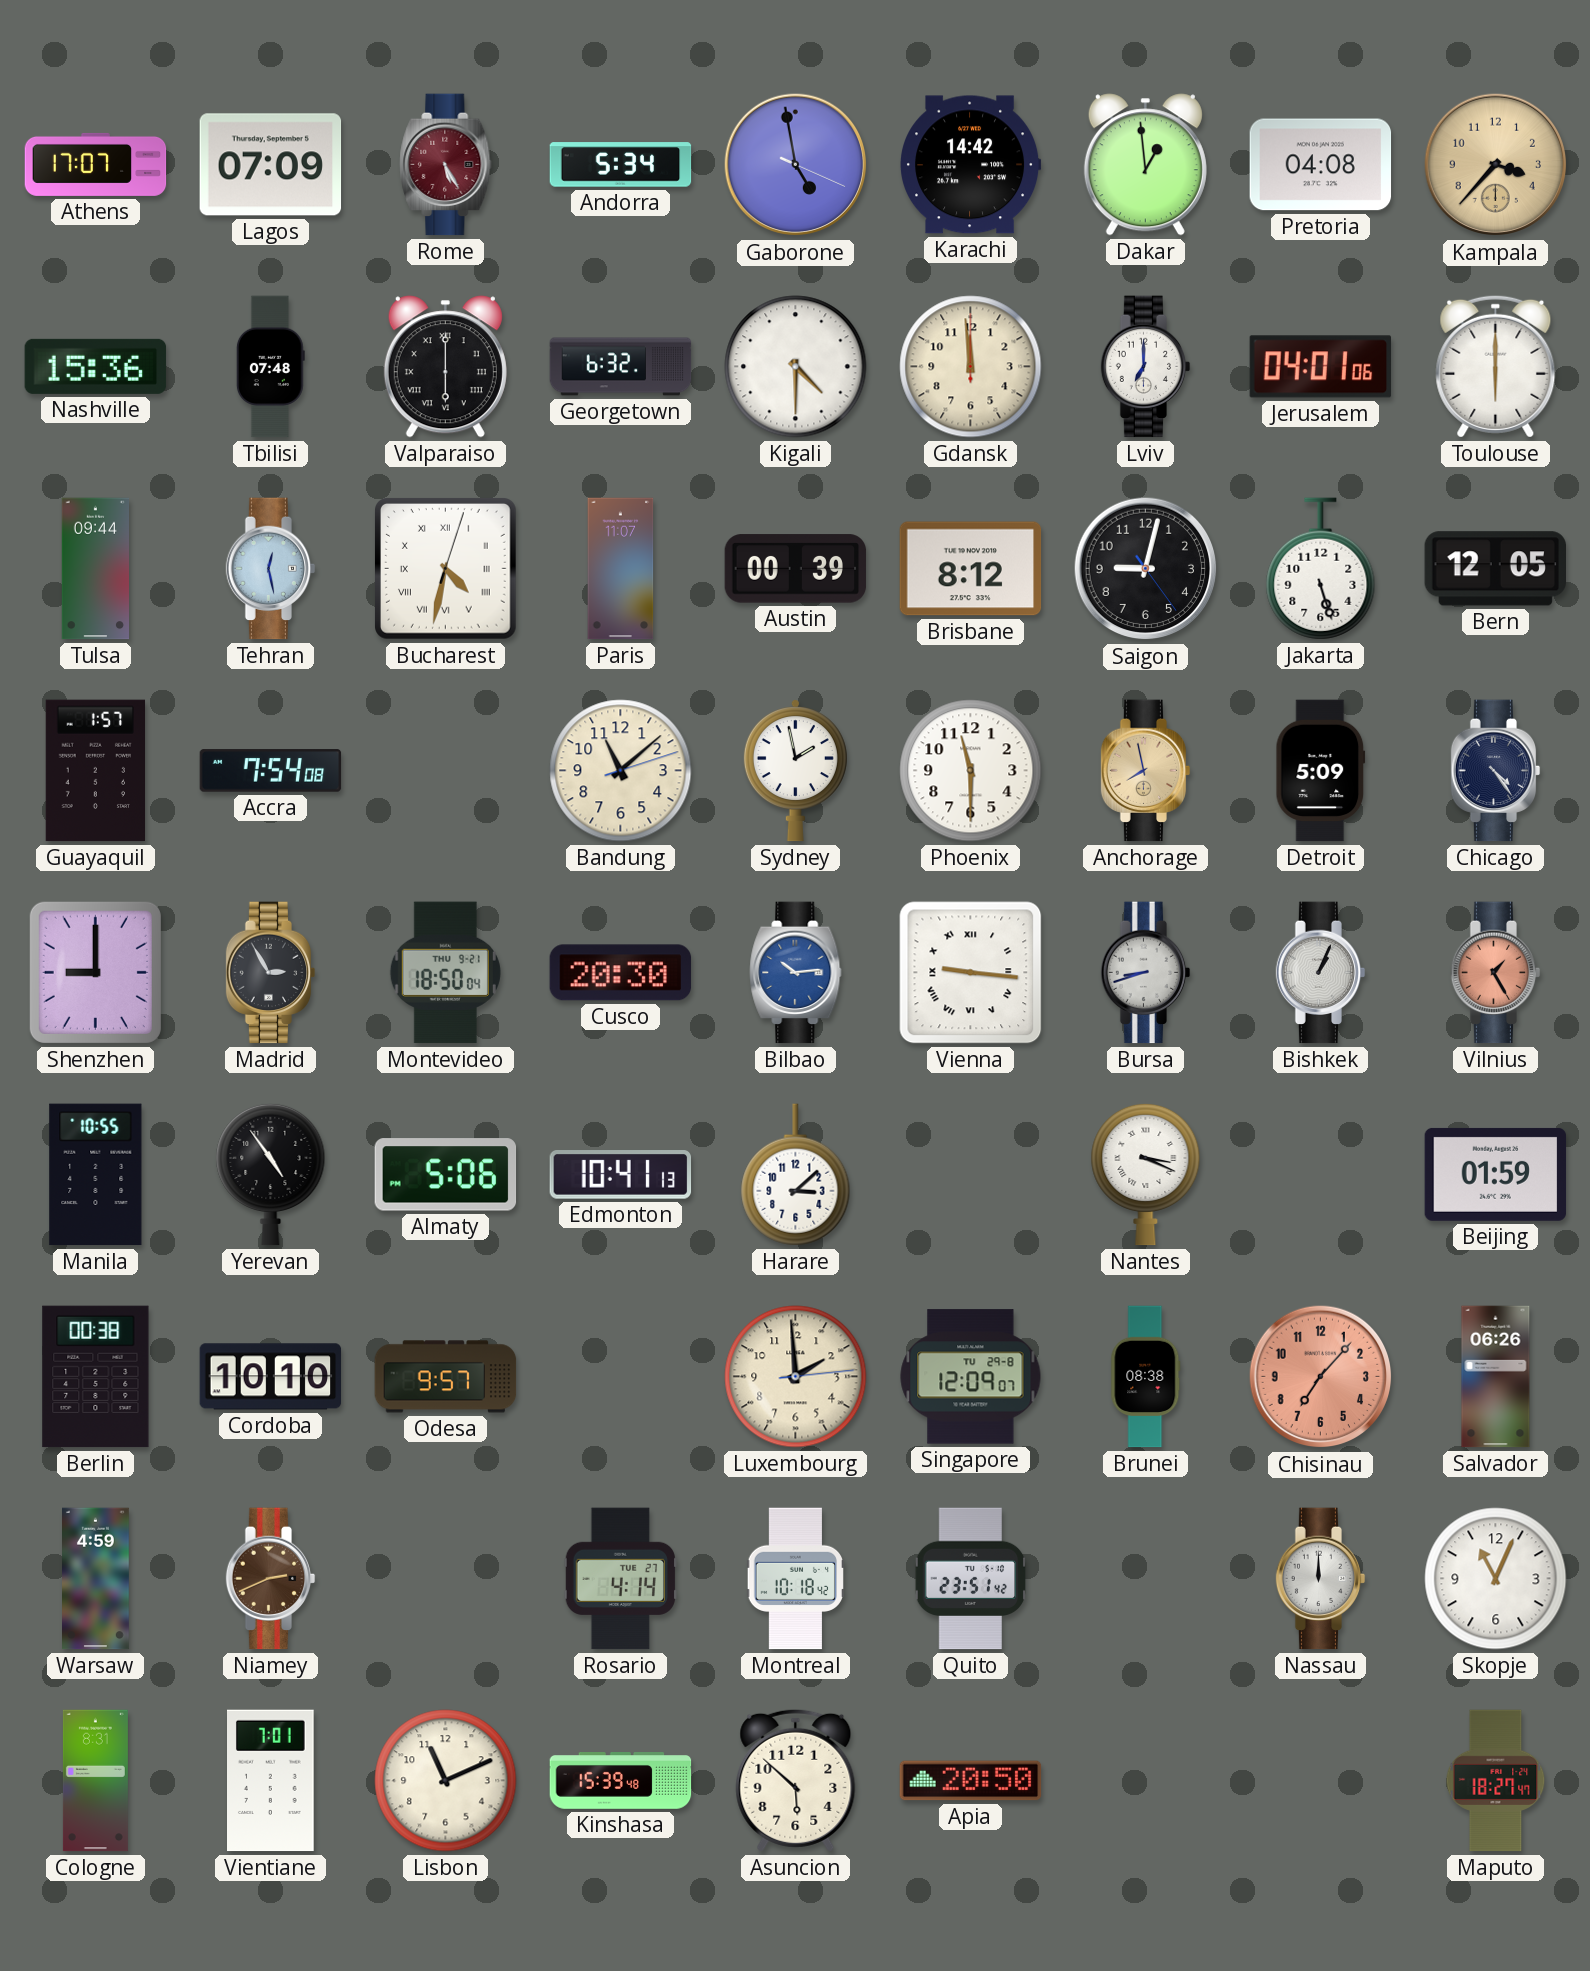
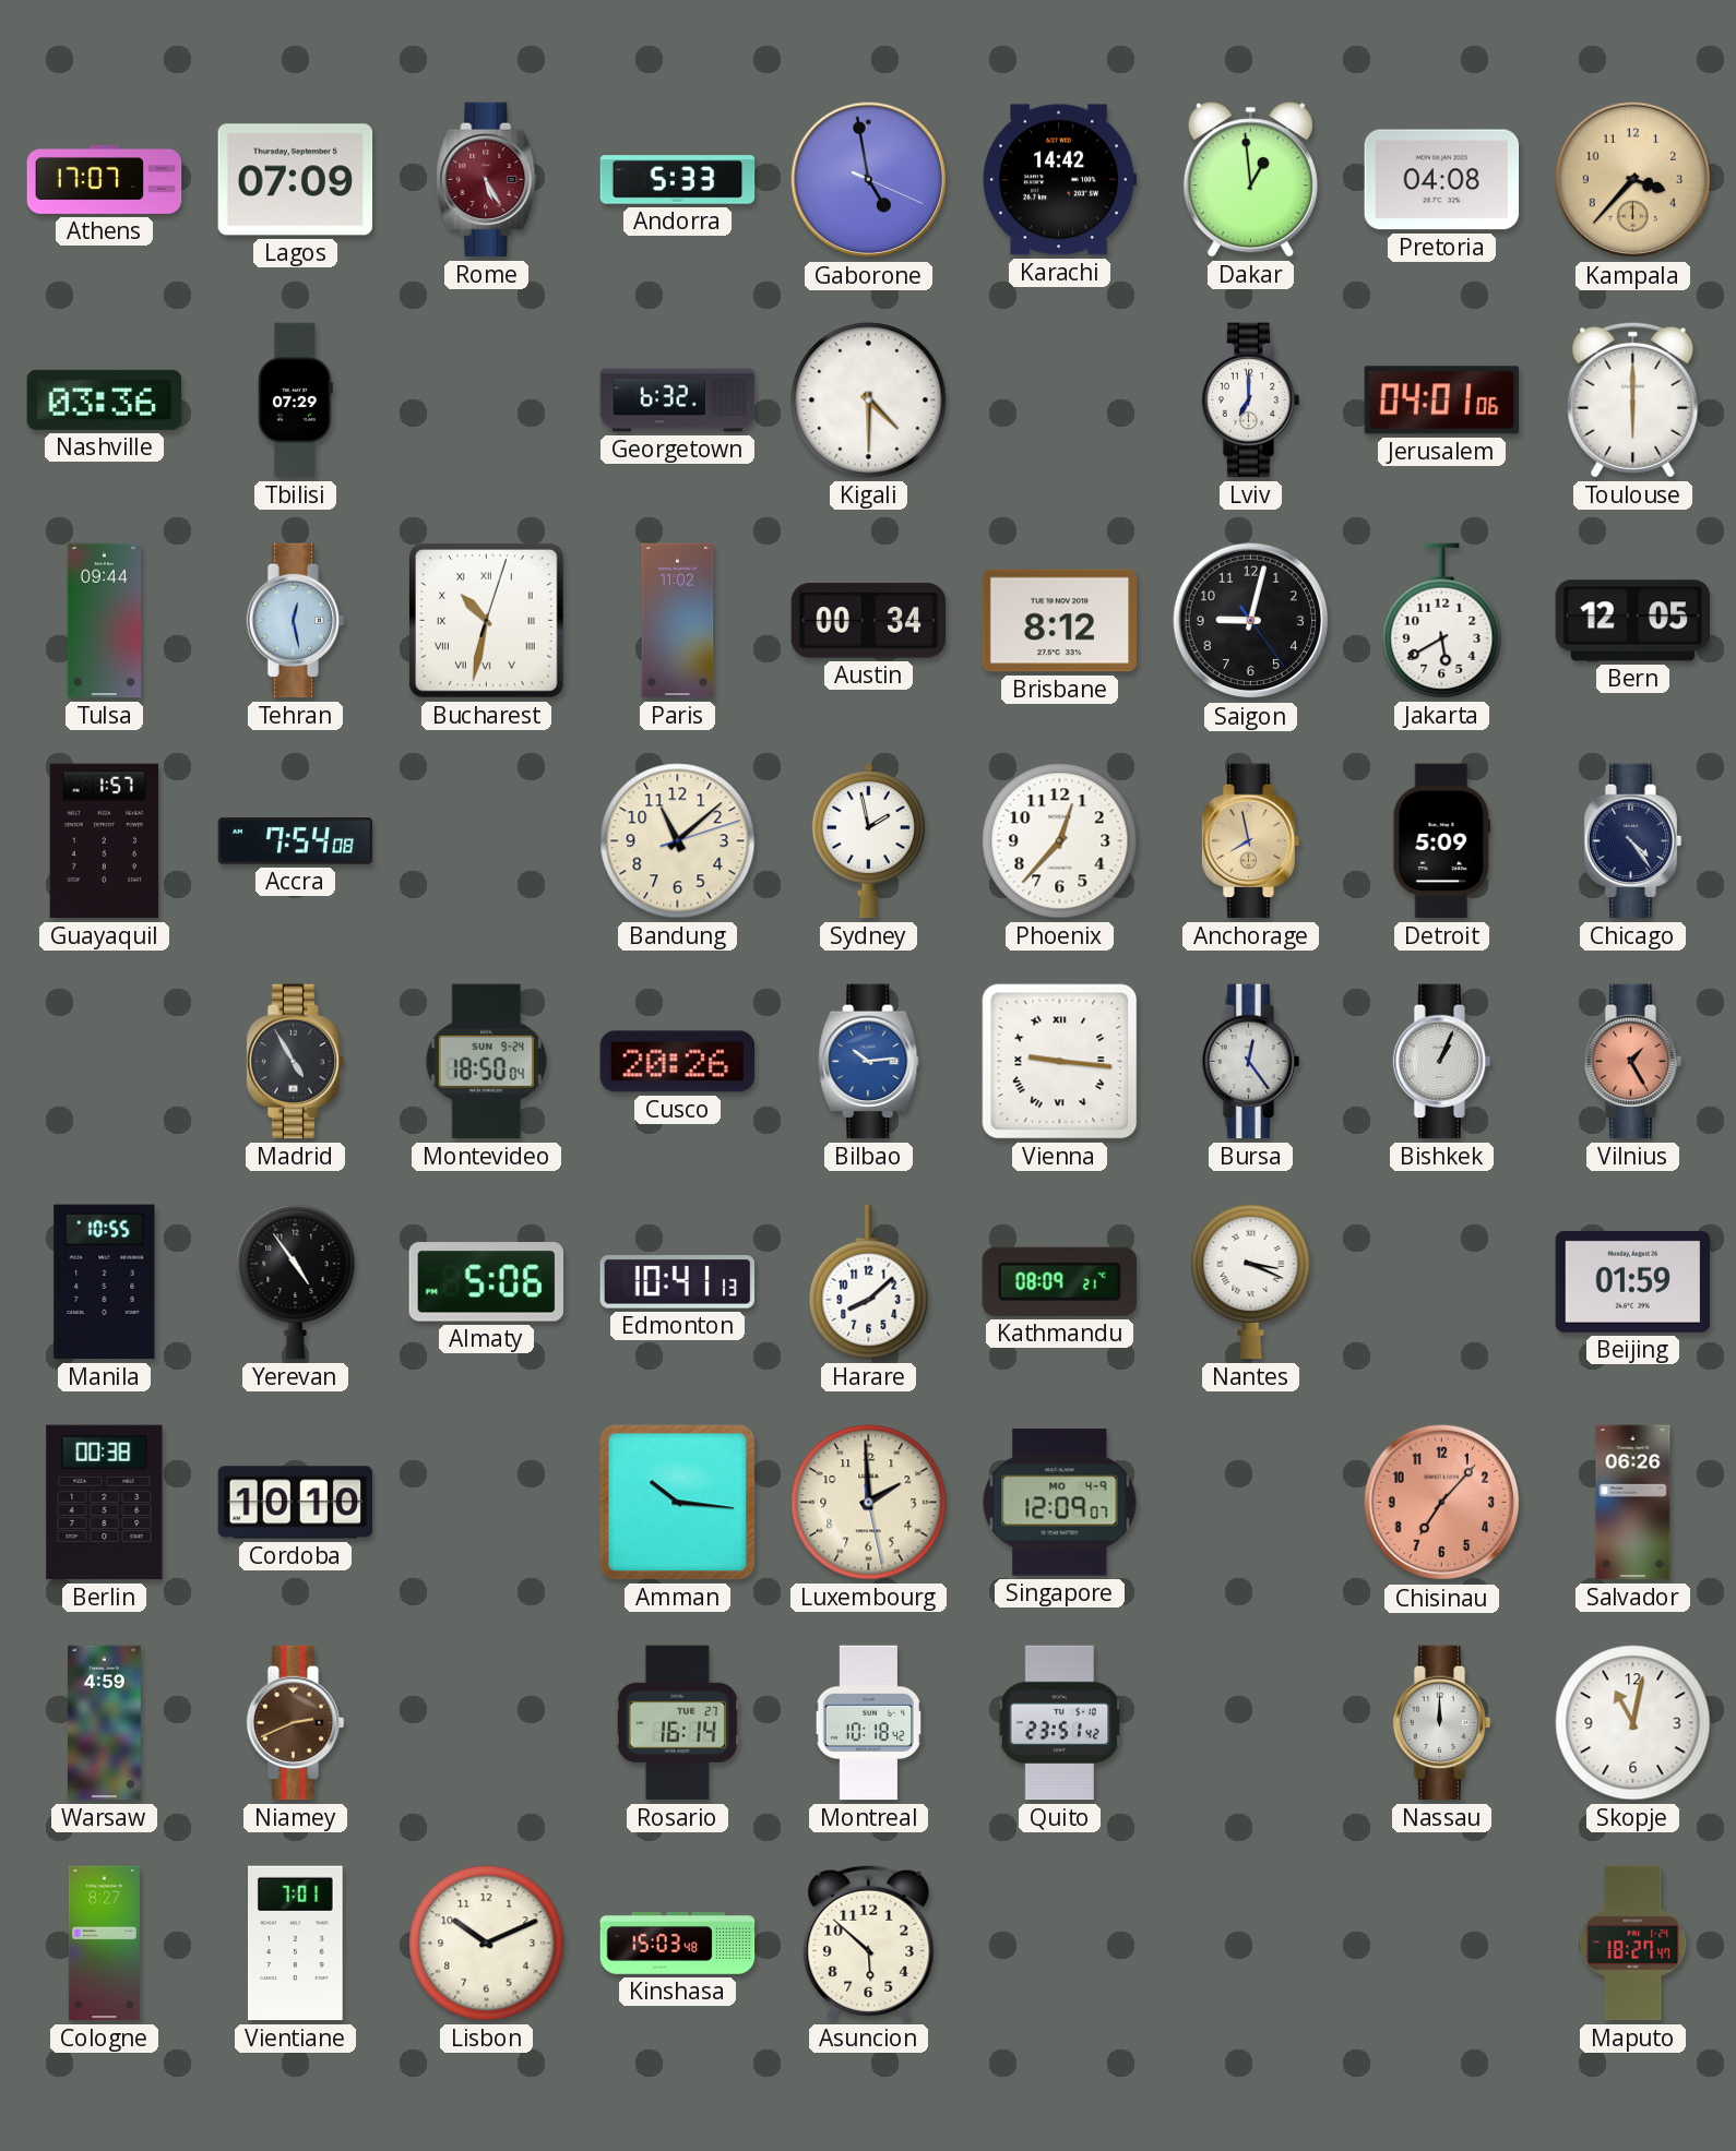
Andorra: 5:34 -> 5:33
Nashville: 15:36 -> 03:36
Tbilisi: 07:48 -> 07:29
Valparaiso: 6:00 -> none
Gdansk: 11:59 -> none
Bucharest: 4:32 -> 10:32
Paris: 11:07 -> 11:02
Austin: 00:39 -> 00:34
Jakarta: 5:27 -> 5:40
Phoenix: 11:30 -> 12:37
Shenzhen: 9:00 -> none
Madrid: 2:55 -> 4:55
Montevideo date: THU 9-21 -> SUN 9-24
Cusco: 20:30 -> 20:26
Bursa: 8:42 -> 12:24
Harare: 3:08 -> 8:08
Kathmandu: none -> 08:09
Odesa: 9:57 -> none
Amman: none -> 10:16
Luxembourg: 1:59:14 -> 1:59:28
Singapore date: TU 29-8 -> MO 4-9
Brunei: 08:38 -> none
Rosario: 4:14 -> 16:14
Skopje: 11:04 -> 11:02
Cologne: 8:31 -> 8:27
Lisbon: 11:11 -> 10:11
Kinshasa: 15:39 -> 15:03
Apia: 20:50 -> none
